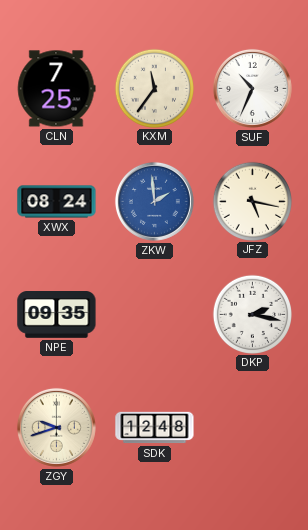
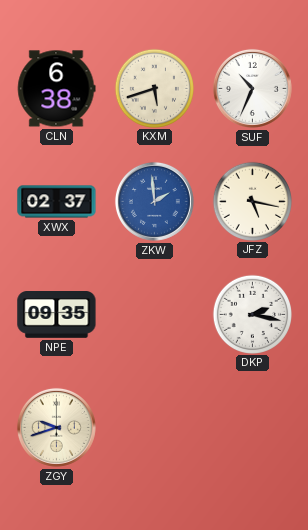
CLN: 7:25 -> 6:38
KXM: 11:36 -> 5:42
XWX: 08:24 -> 02:37
SDK: 12:48 -> none
